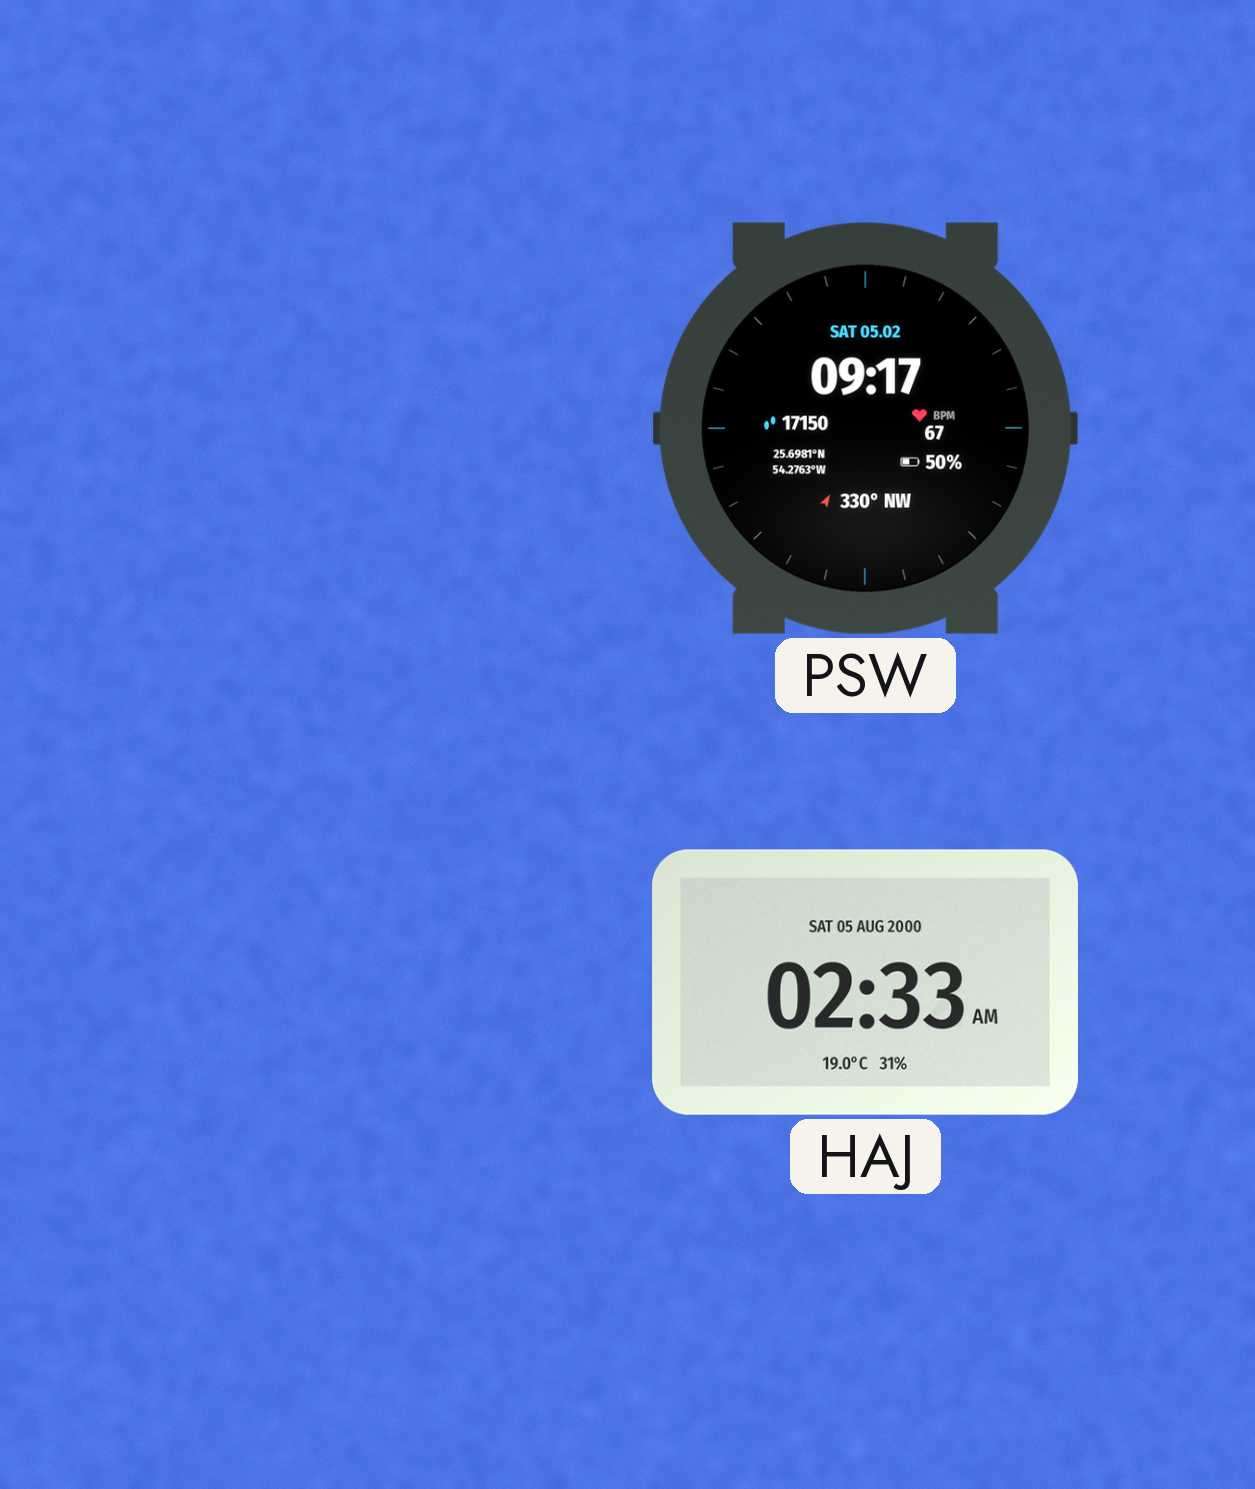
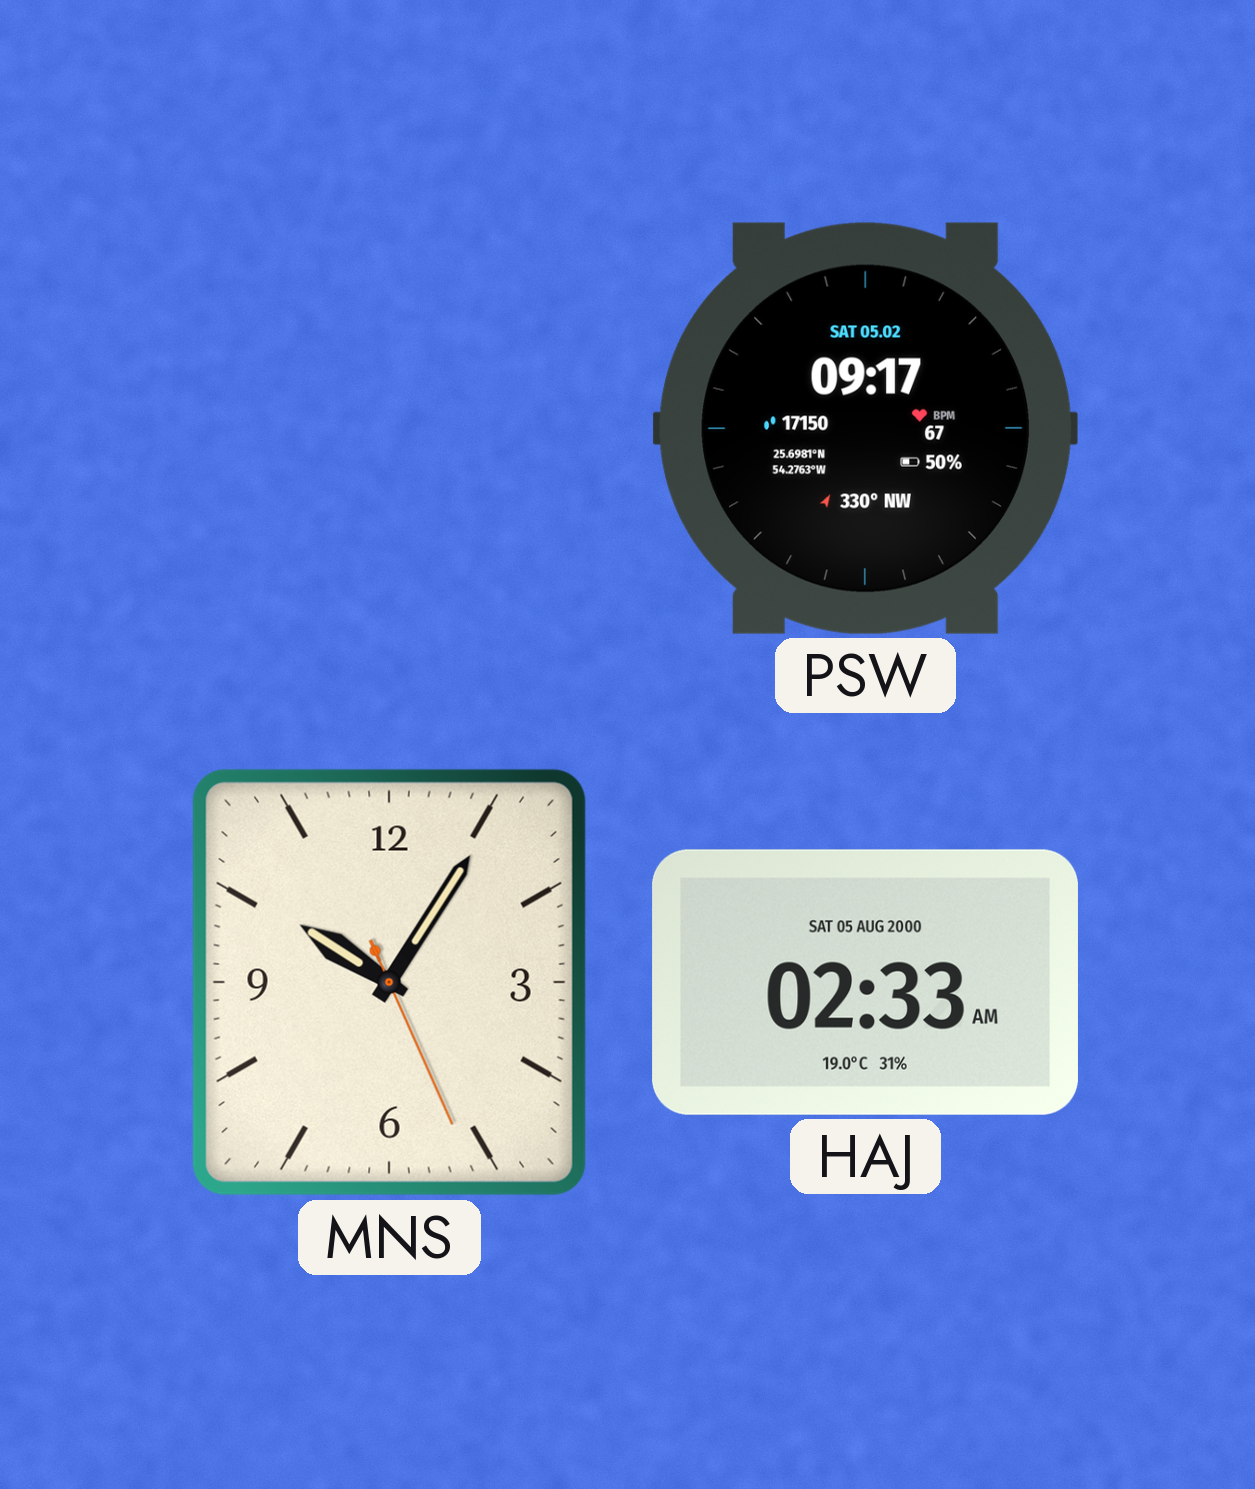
MNS: none -> 10:05
